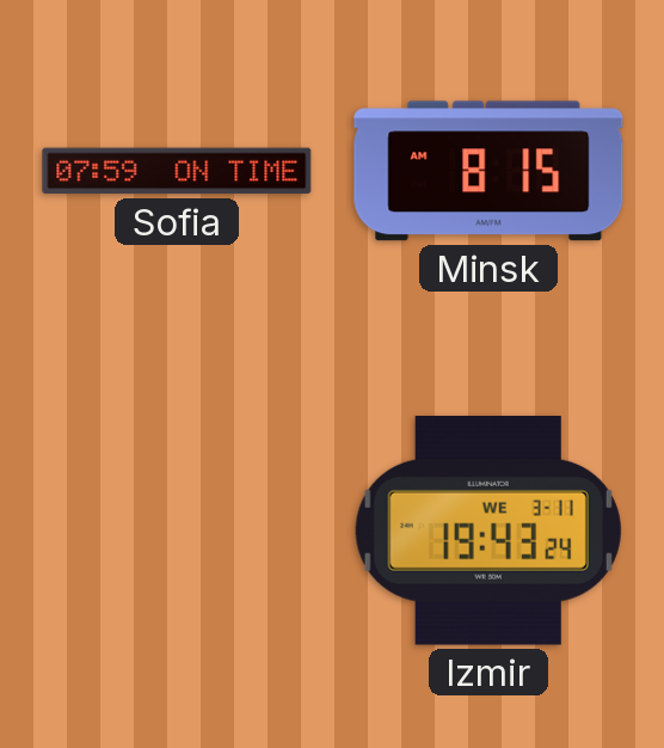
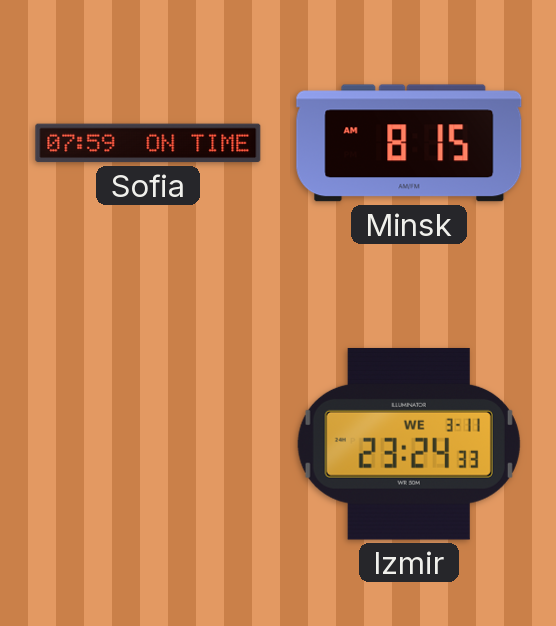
Izmir: 19:43 -> 23:24
